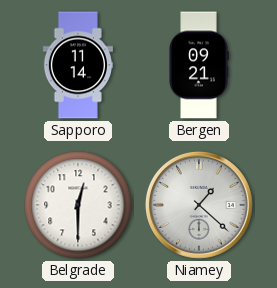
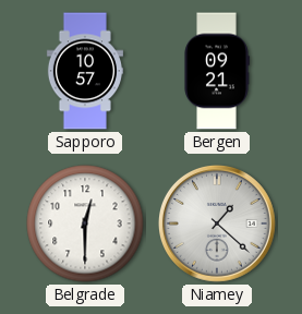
Sapporo: 11:14 -> 10:57
